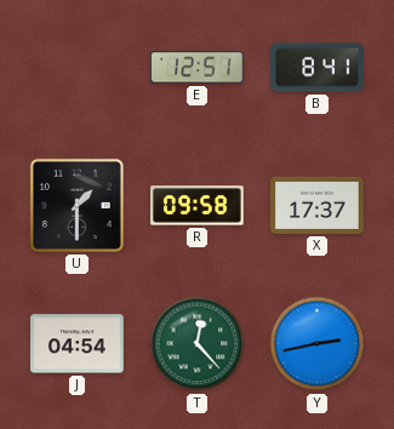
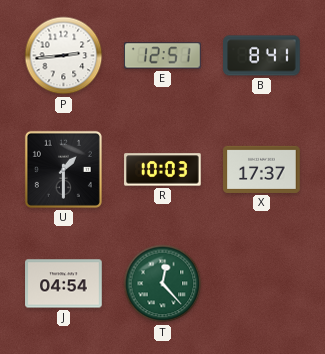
P: none -> 2:44
R: 09:58 -> 10:03
Y: 2:43 -> none
